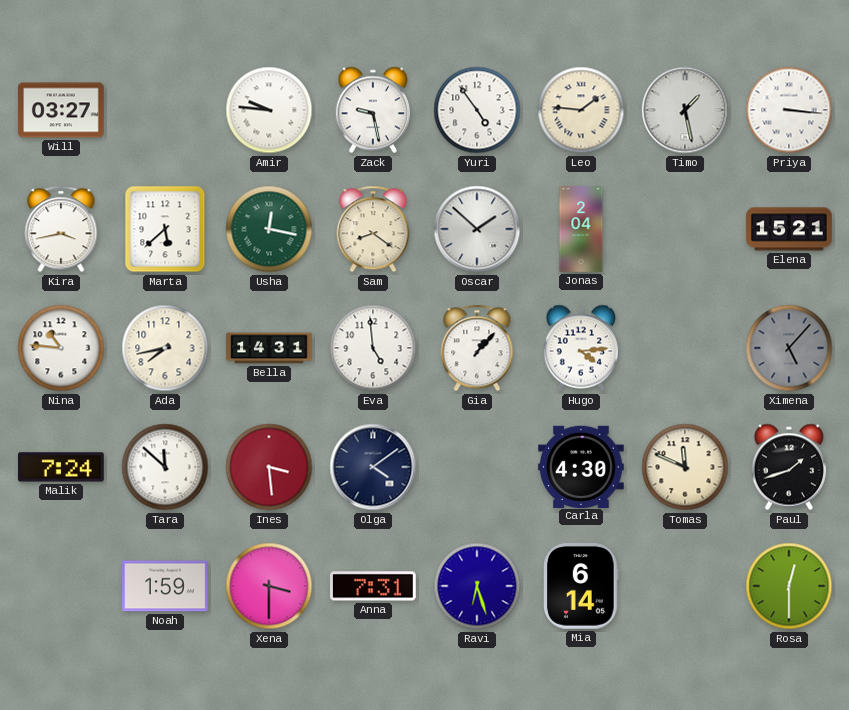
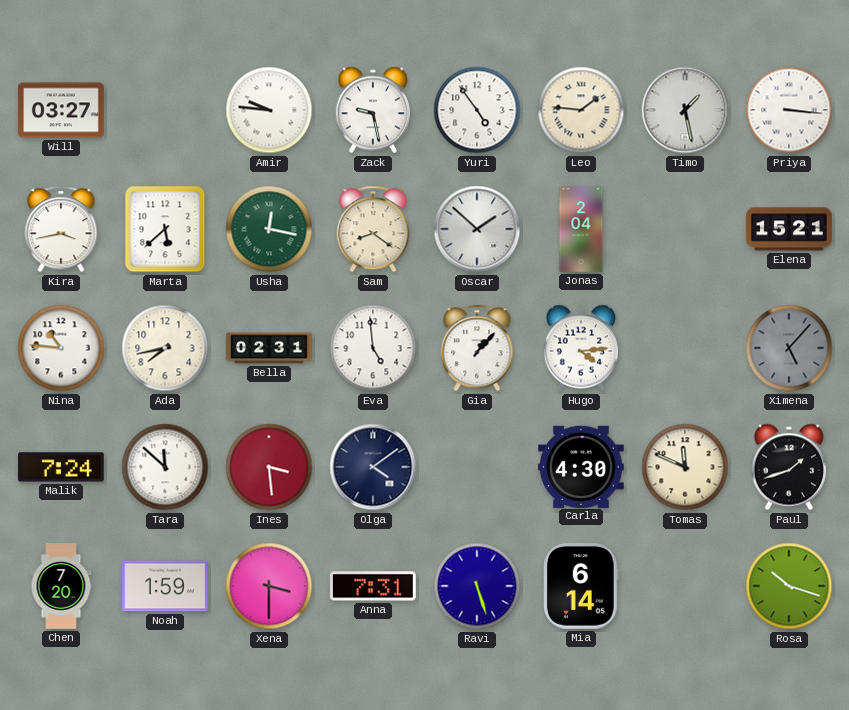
Bella: 14:31 -> 02:31
Chen: none -> 7:20
Ravi: 6:27 -> 5:27
Rosa: 12:30 -> 10:18
